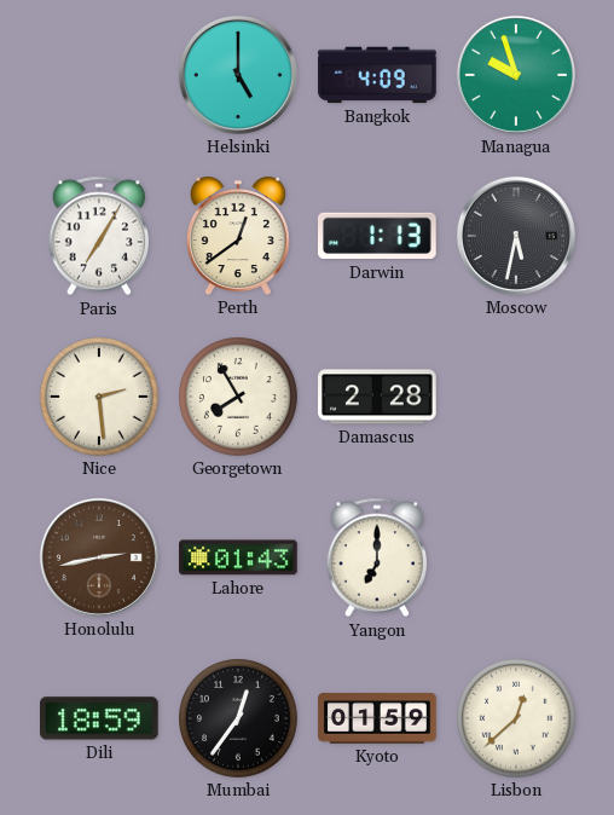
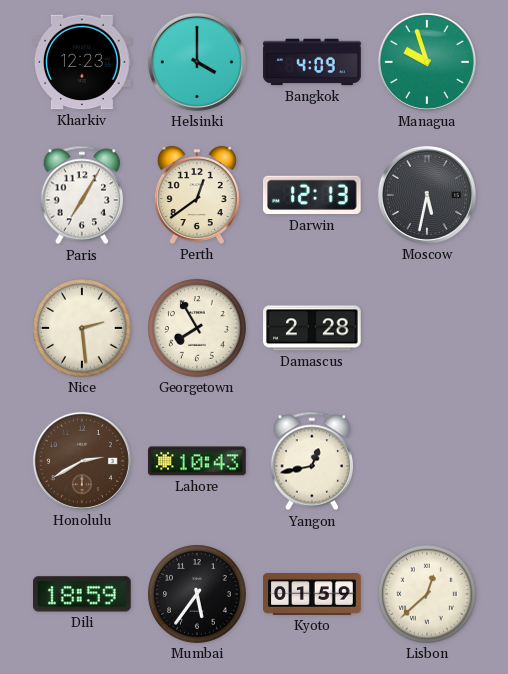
Kharkiv: none -> 12:23
Helsinki: 5:00 -> 4:00
Darwin: 1:13 -> 12:13
Honolulu: 2:43 -> 2:40
Lahore: 01:43 -> 10:43
Yangon: 7:00 -> 12:43
Mumbai: 12:36 -> 5:36
